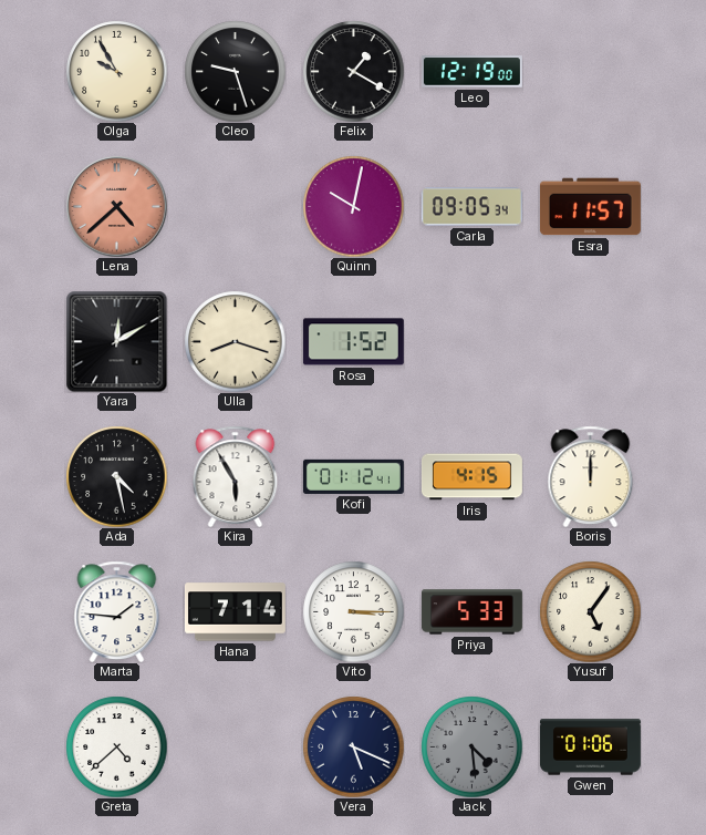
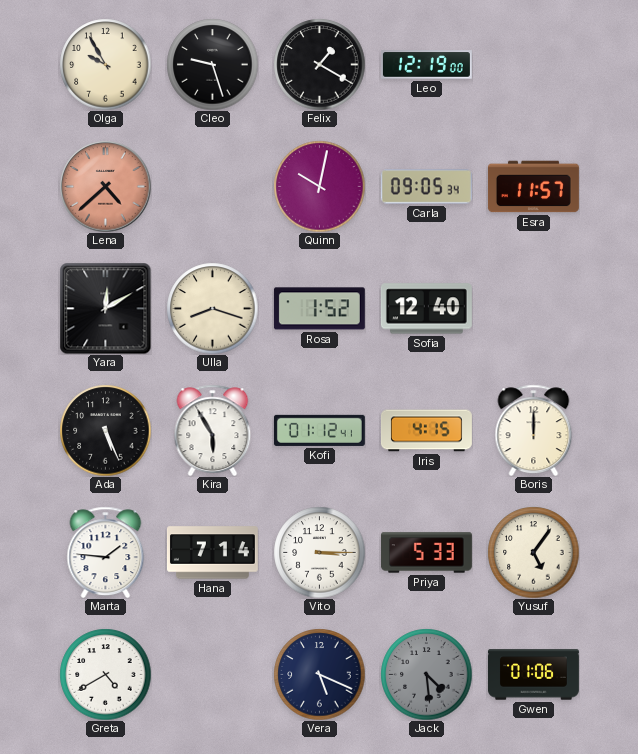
Sofia: none -> 12:40
Ada: 4:28 -> 5:26
Greta: 4:38 -> 4:40
